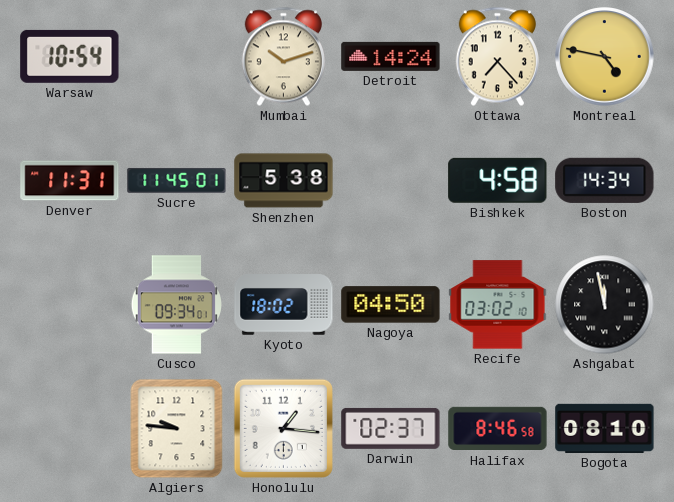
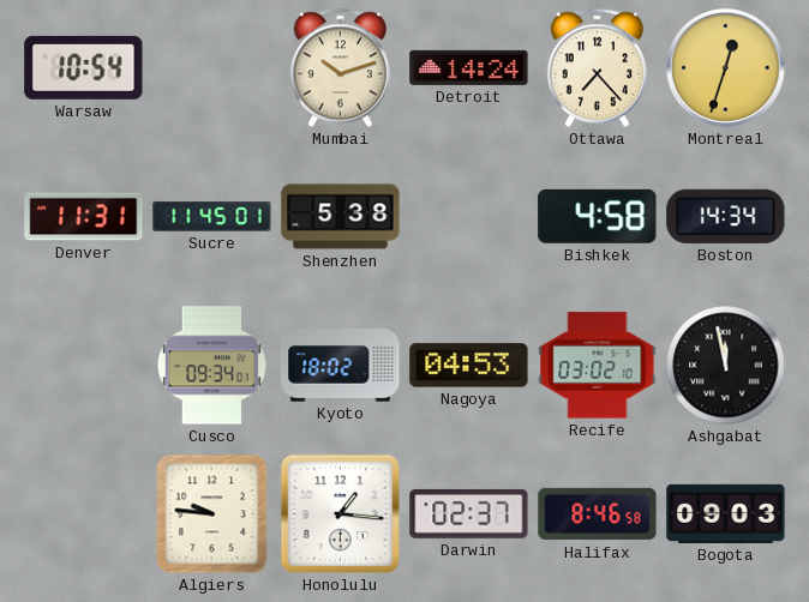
Montreal: 4:47 -> 12:33
Nagoya: 04:50 -> 04:53
Bogota: 08:10 -> 09:03
